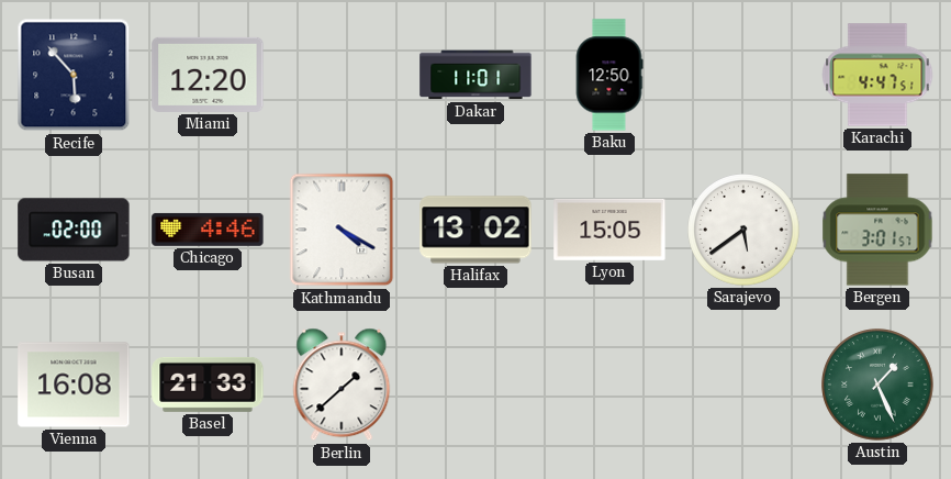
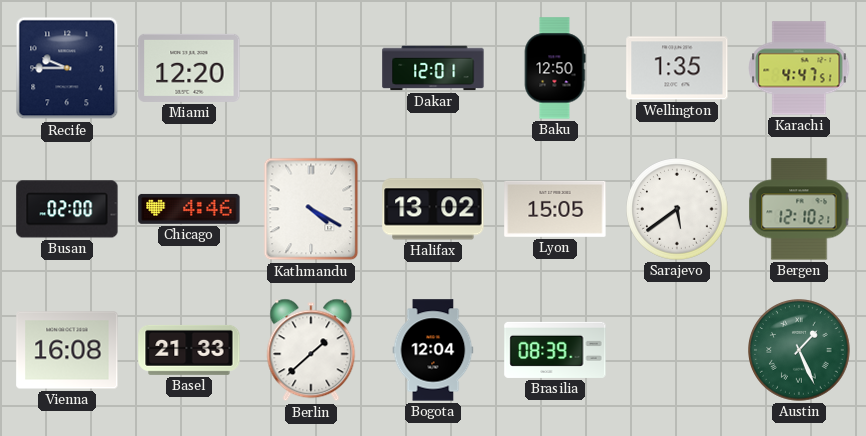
Recife: 5:53 -> 9:45
Dakar: 11:01 -> 12:01
Wellington: none -> 1:35
Bergen: 3:01 -> 12:10
Bogota: none -> 12:04
Brasilia: none -> 08:39
